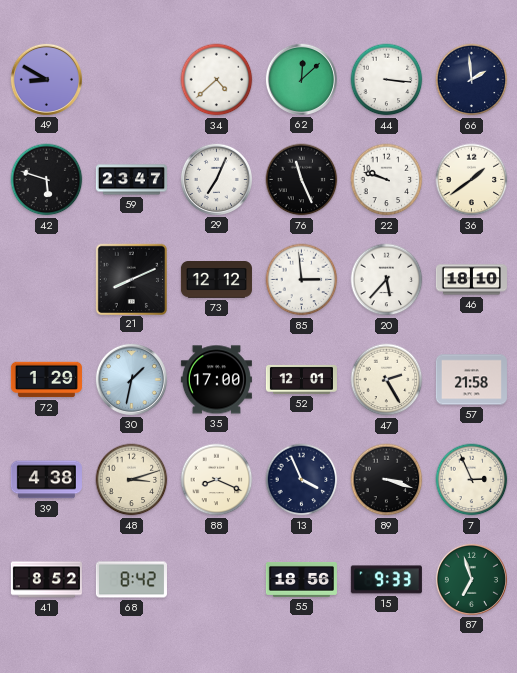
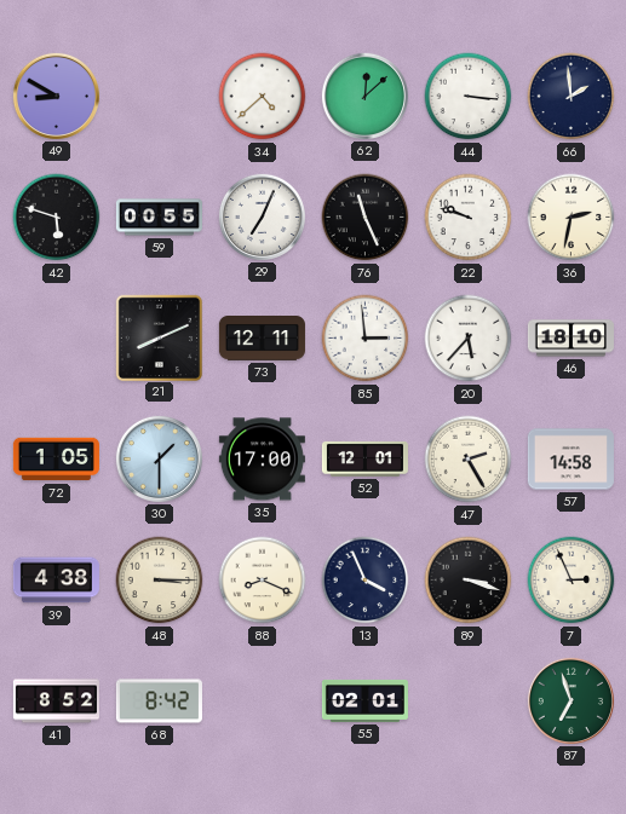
59: 23:47 -> 00:55
36: 1:39 -> 2:32
73: 12:12 -> 12:11
72: 1:29 -> 1:05
30: 1:32 -> 1:30
57: 21:58 -> 14:58
48: 3:12 -> 3:15
55: 18:56 -> 02:01
15: 9:33 -> none
